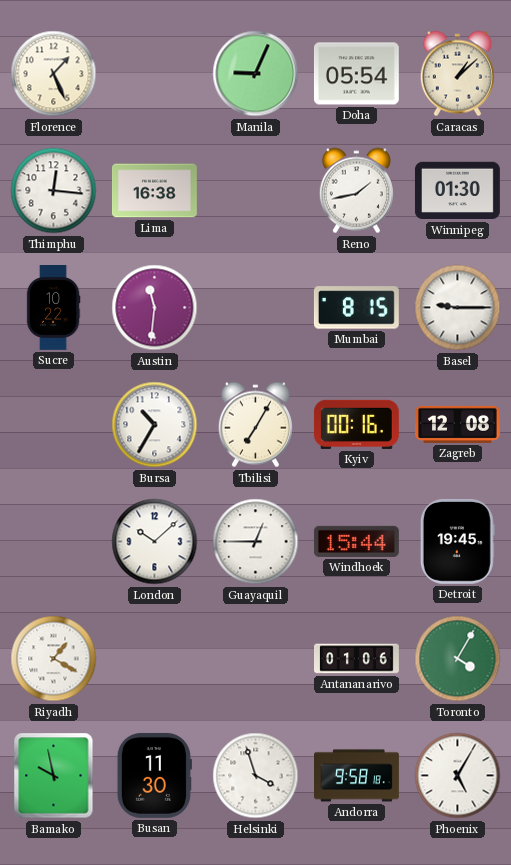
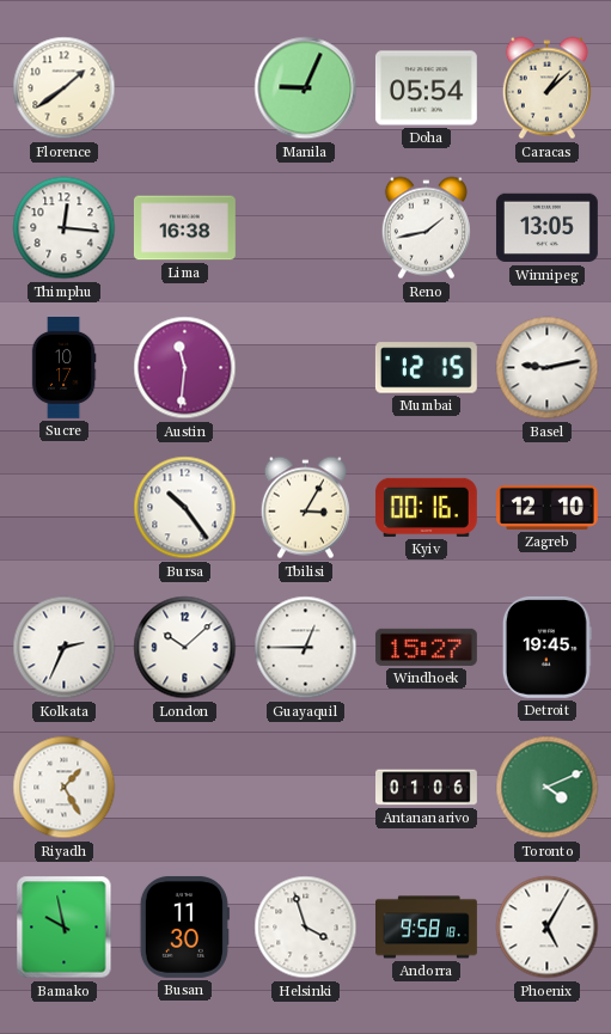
Florence: 1:26 -> 1:39
Winnipeg: 01:30 -> 13:05
Sucre: 10:22 -> 10:17
Mumbai: 8:15 -> 12:15
Basel: 9:15 -> 9:13
Bursa: 10:35 -> 10:24
Tbilisi: 7:05 -> 3:05
Zagreb: 12:08 -> 12:10
Kolkata: none -> 2:34
Windhoek: 15:44 -> 15:27
Riyadh: 1:20 -> 1:25
Toronto: 4:05 -> 4:11
